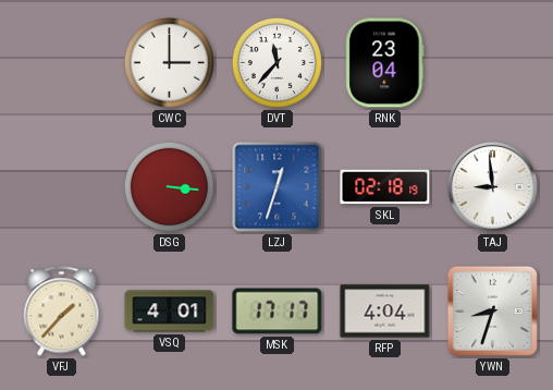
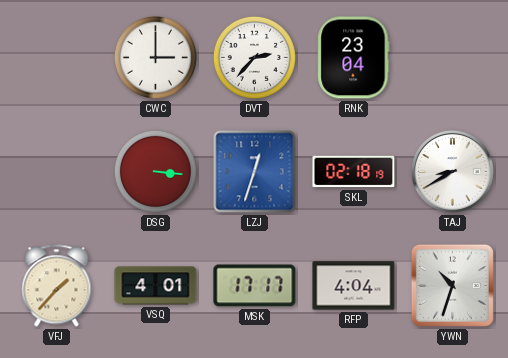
DVT: 11:37 -> 2:37
TAJ: 8:59 -> 8:40
YWN: 8:33 -> 10:33
